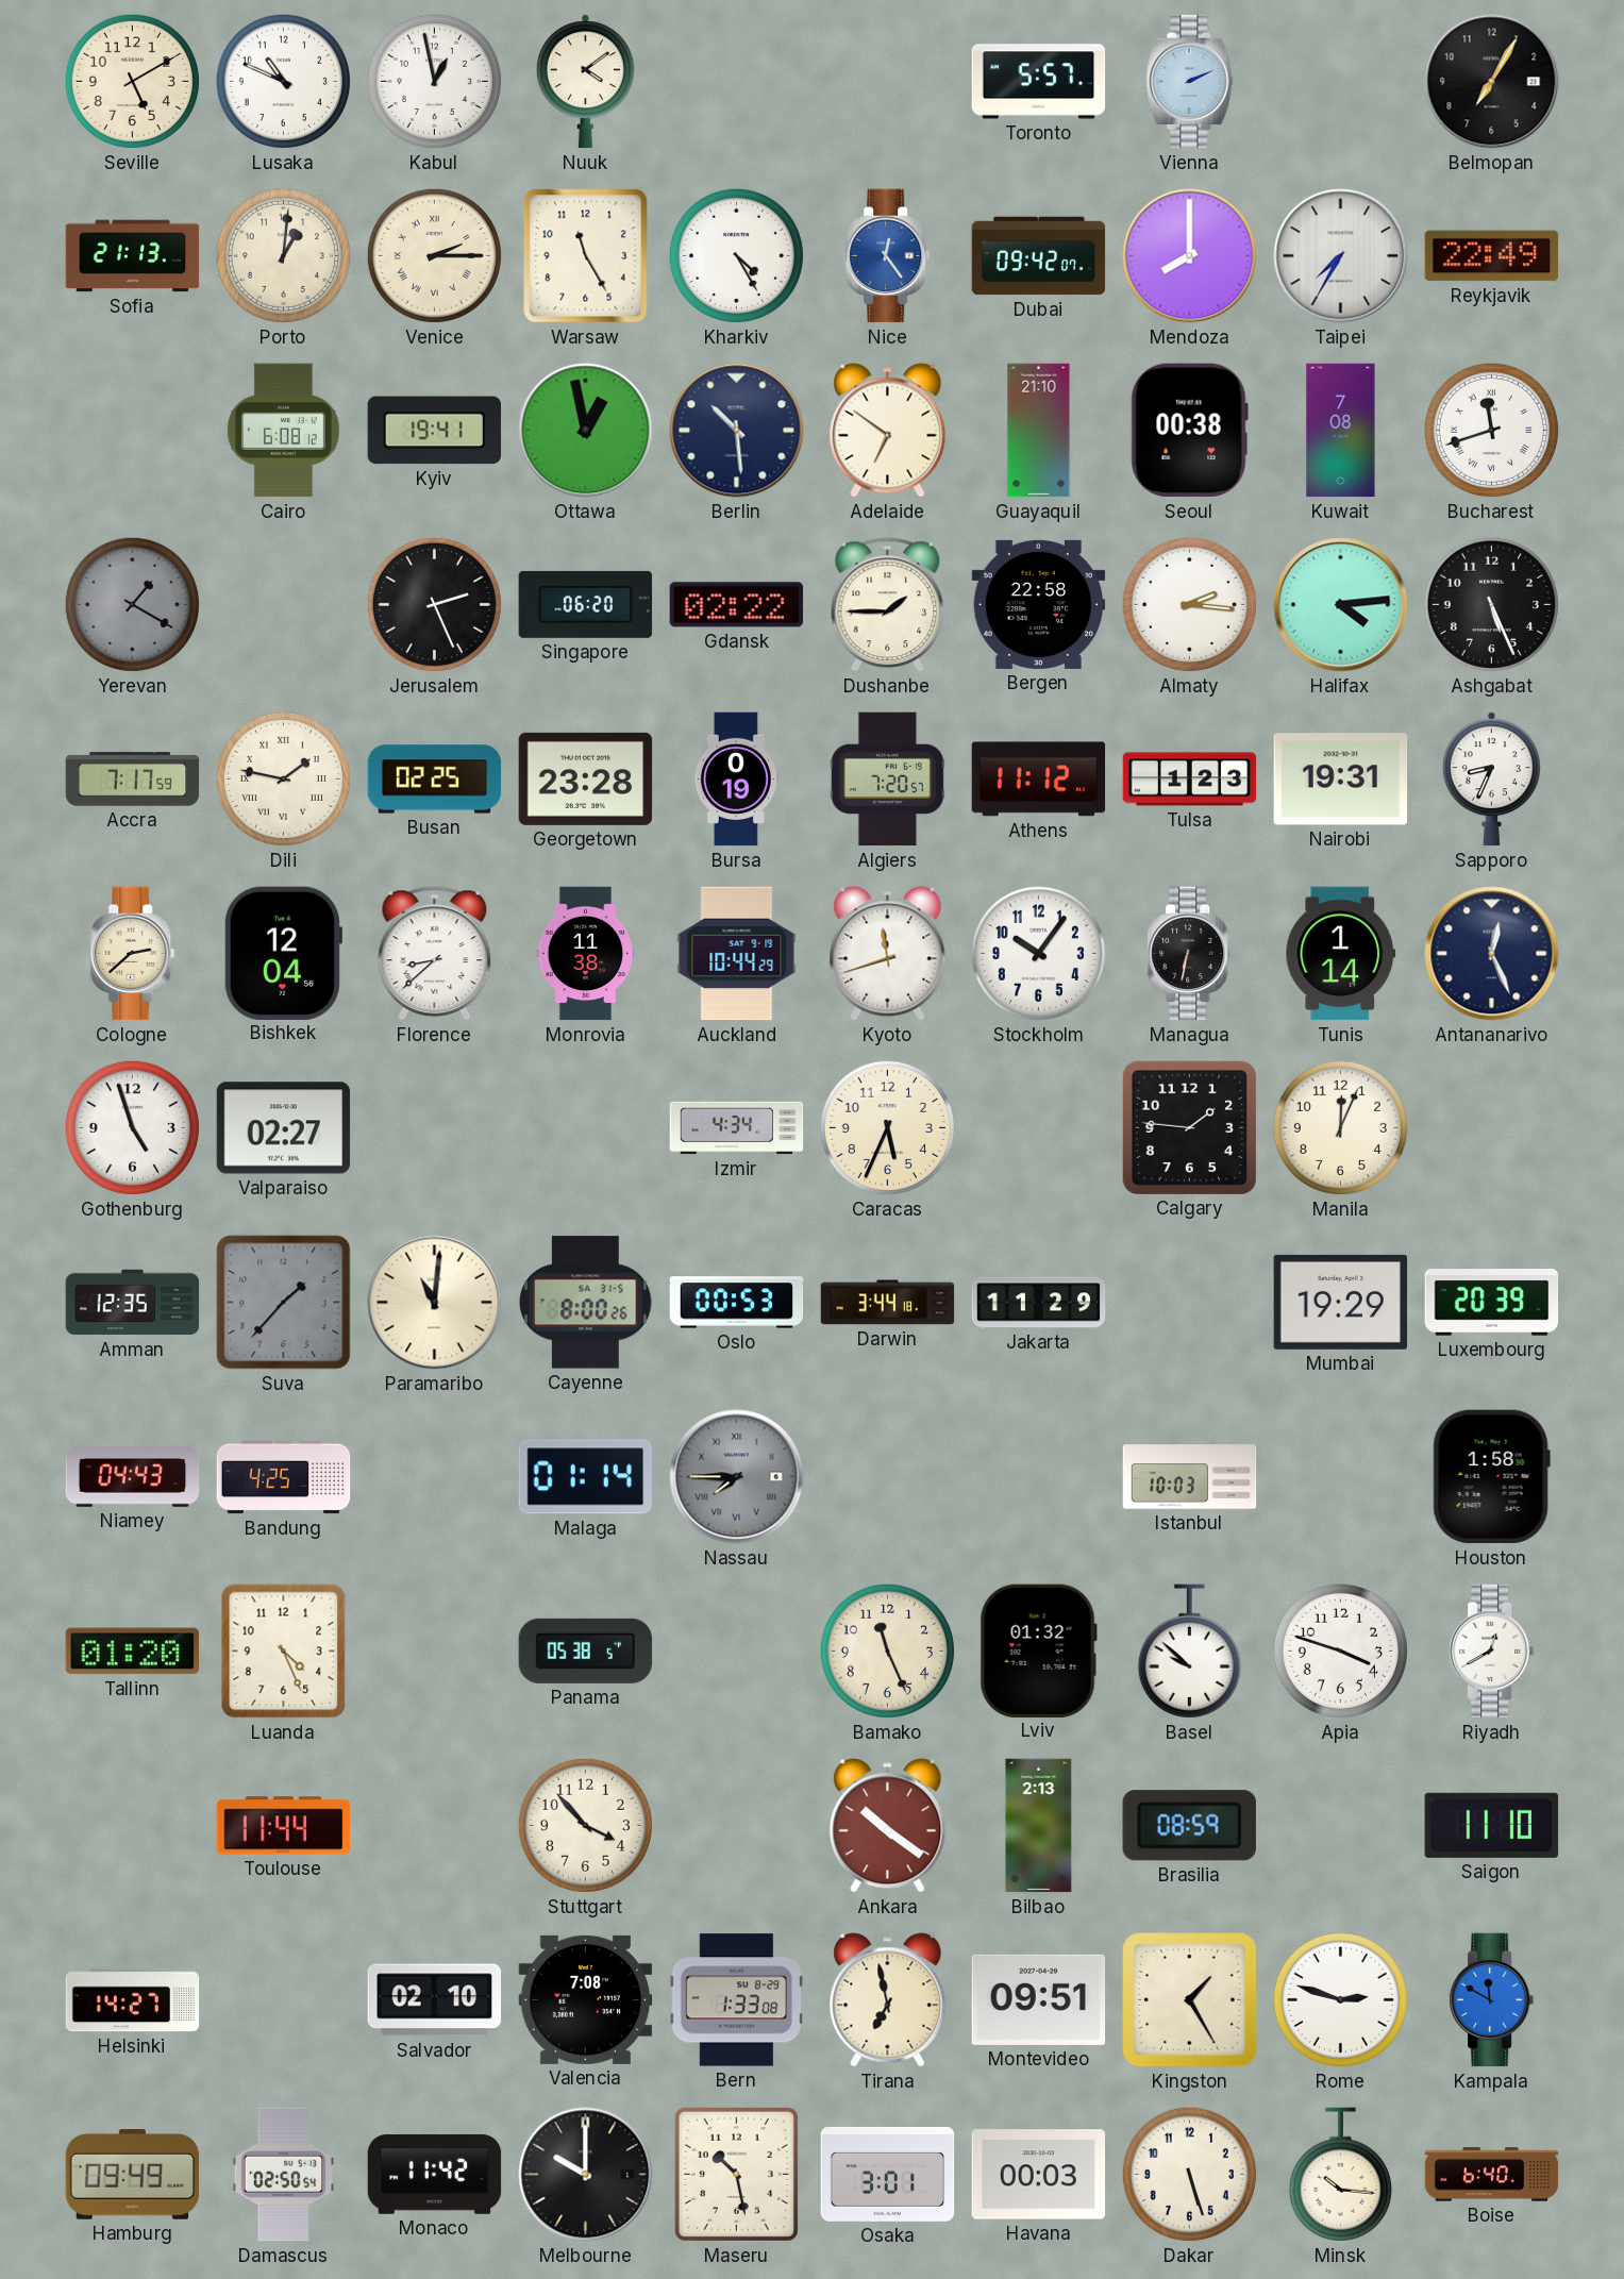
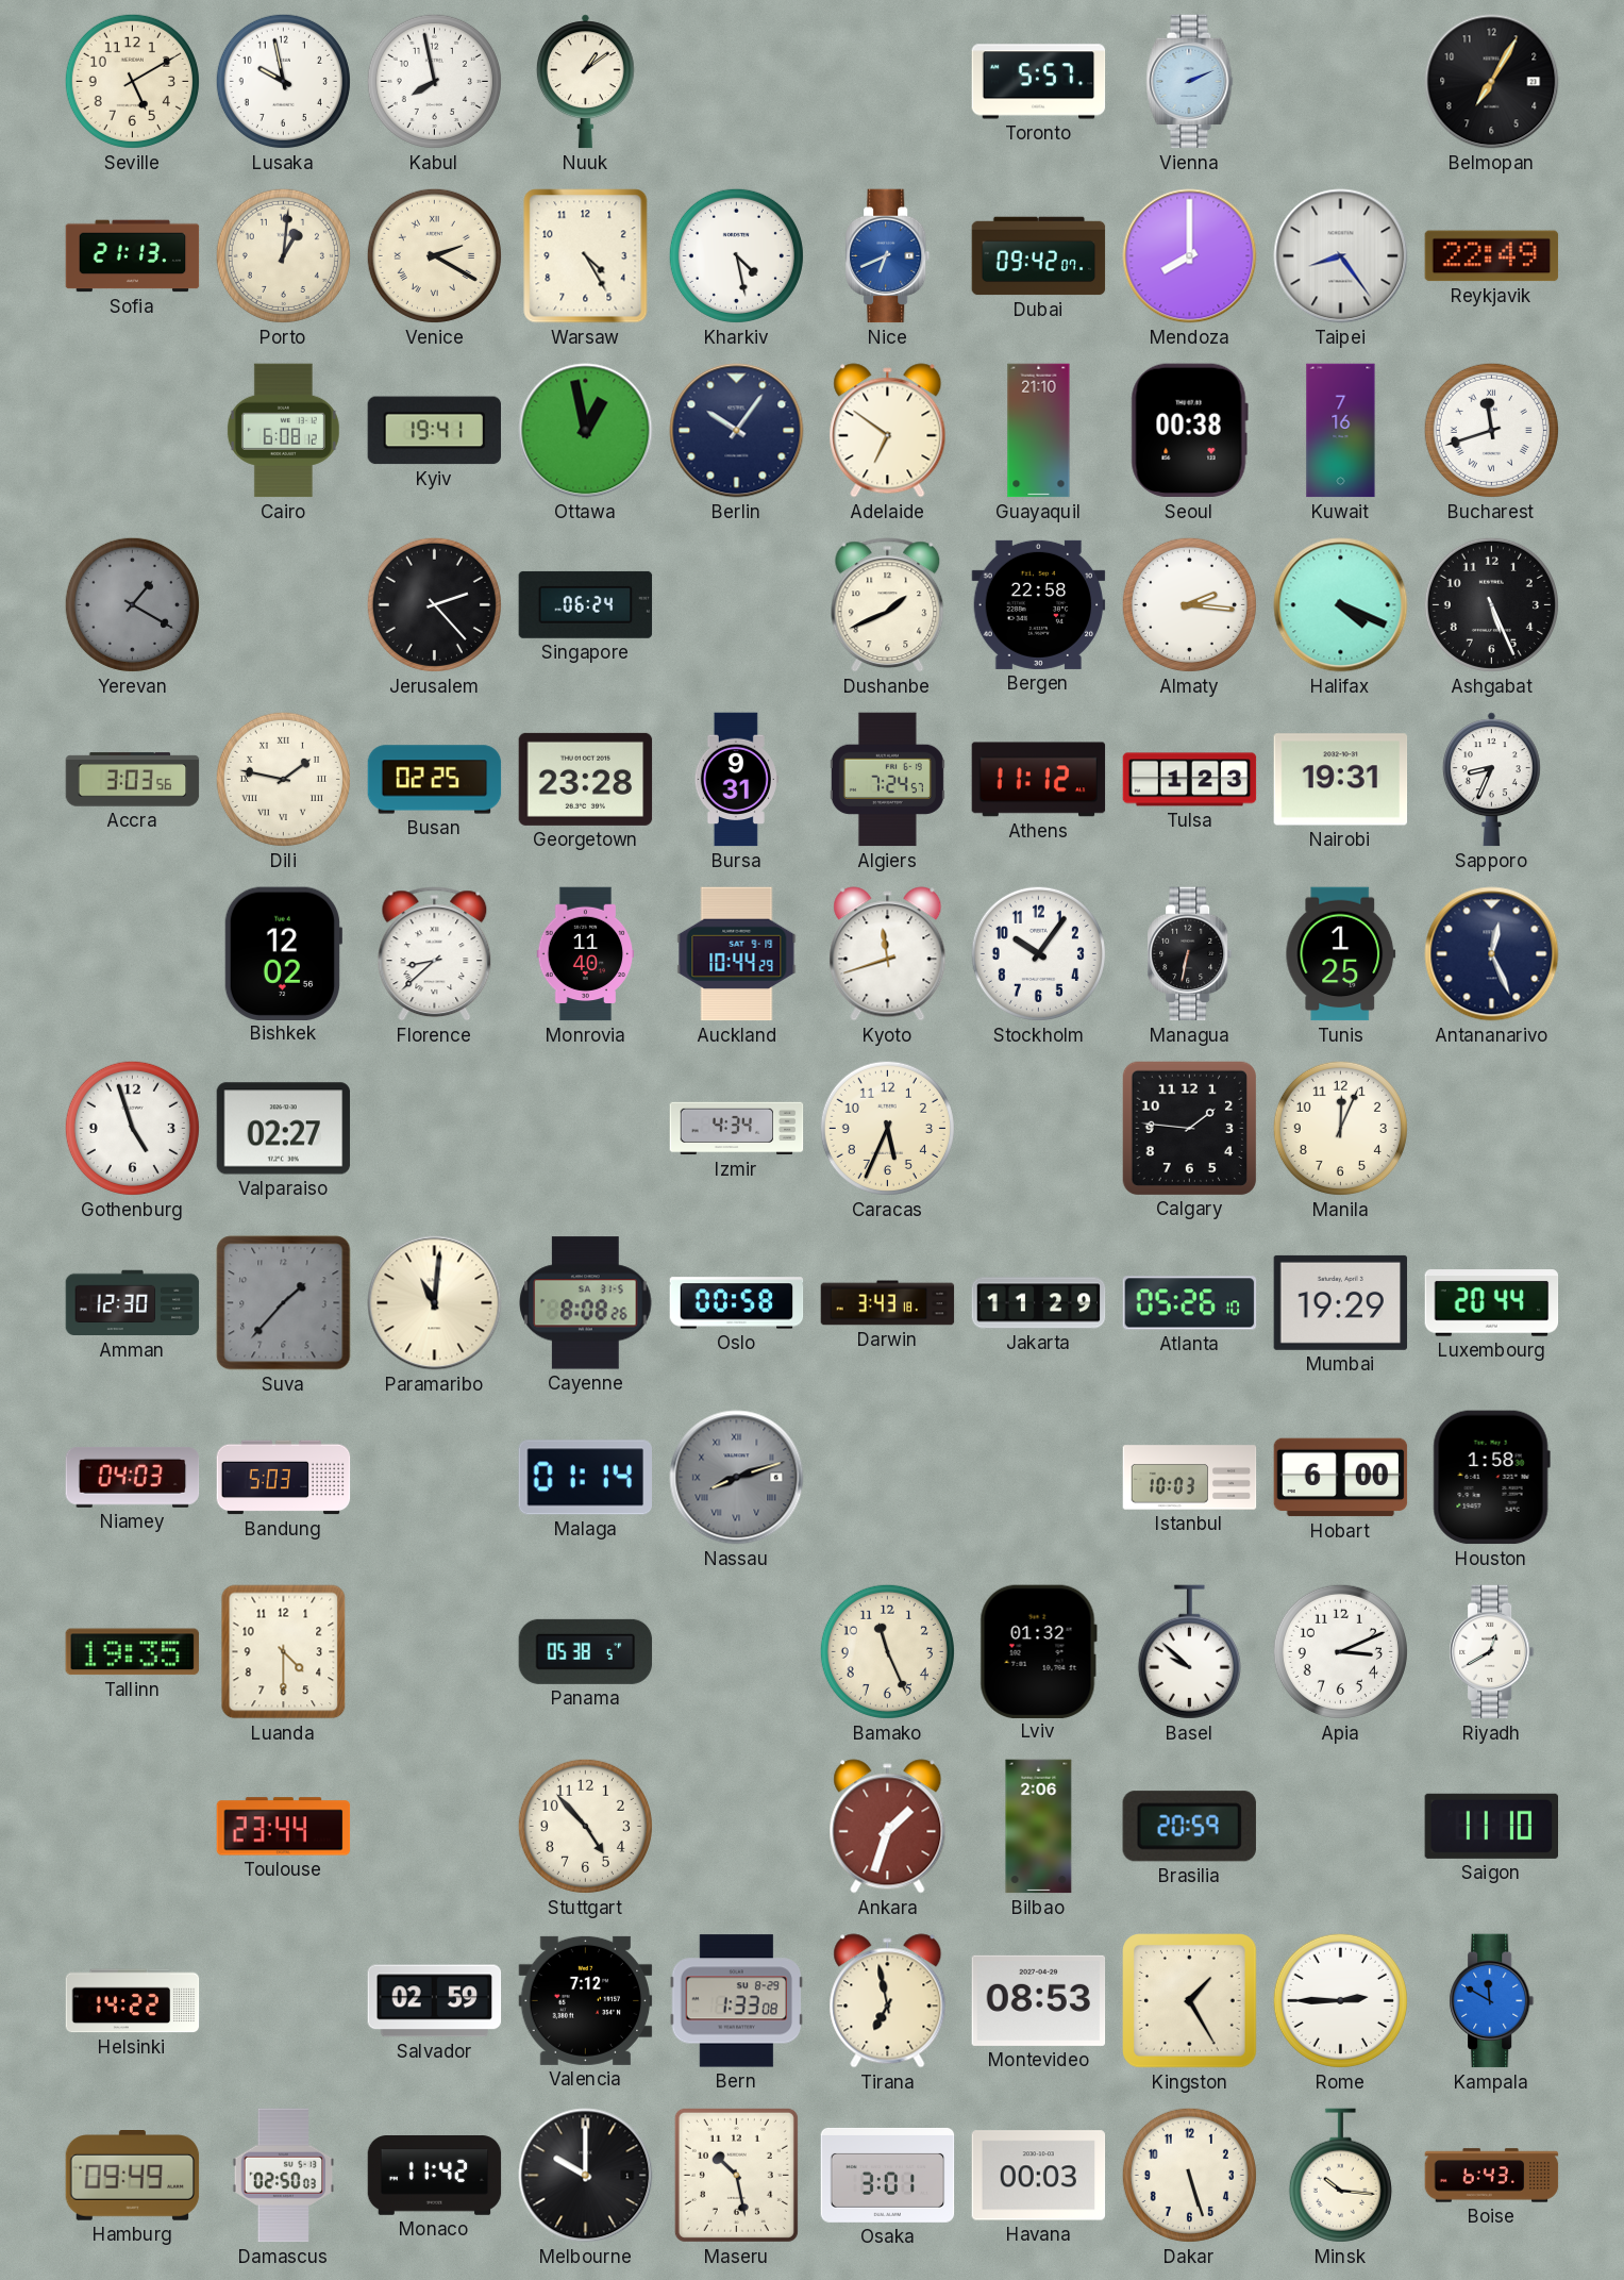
Lusaka: 10:49 -> 9:58
Kabul: 12:58 -> 7:58
Nuuk: 4:09 -> 1:09
Venice: 2:15 -> 2:20
Warsaw: 11:25 -> 4:25
Kharkiv: 4:25 -> 4:28
Nice: 12:24 -> 6:41
Taipei: 7:35 -> 8:24
Berlin: 10:29 -> 10:06
Kuwait: 7:08 -> 7:16
Jerusalem: 2:26 -> 2:23
Singapore: 06:20 -> 06:24
Gdansk: 02:22 -> none
Dushanbe: 1:45 -> 1:41
Halifax: 4:14 -> 4:19
Accra: 7:17 -> 3:03
Bursa: 0:19 -> 9:31
Algiers: 7:20 -> 7:24
Cologne: 2:38 -> none
Bishkek: 12:04 -> 12:02
Monrovia: 11:38 -> 11:40
Tunis: 1:14 -> 1:25
Amman: 12:35 -> 12:30
Cayenne: 8:00 -> 8:08
Oslo: 00:53 -> 00:58
Darwin: 3:44 -> 3:43
Atlanta: none -> 05:26
Luxembourg: 20:39 -> 20:44
Niamey: 04:43 -> 04:03
Bandung: 4:25 -> 5:03
Nassau: 7:45 -> 8:12
Hobart: none -> 6:00
Tallinn: 01:20 -> 19:35
Luanda: 4:26 -> 4:30
Apia: 3:48 -> 3:11
Toulouse: 11:44 -> 23:44
Stuttgart: 3:53 -> 4:53
Ankara: 10:21 -> 1:33
Bilbao: 2:13 -> 2:06
Brasilia: 08:59 -> 20:59
Helsinki: 14:27 -> 14:22
Salvador: 02:10 -> 02:59
Valencia: 7:08 -> 7:12
Montevideo: 09:51 -> 08:53
Rome: 2:48 -> 2:45
Damascus: 02:50:54 -> 02:50:03
Boise: 6:40 -> 6:43
